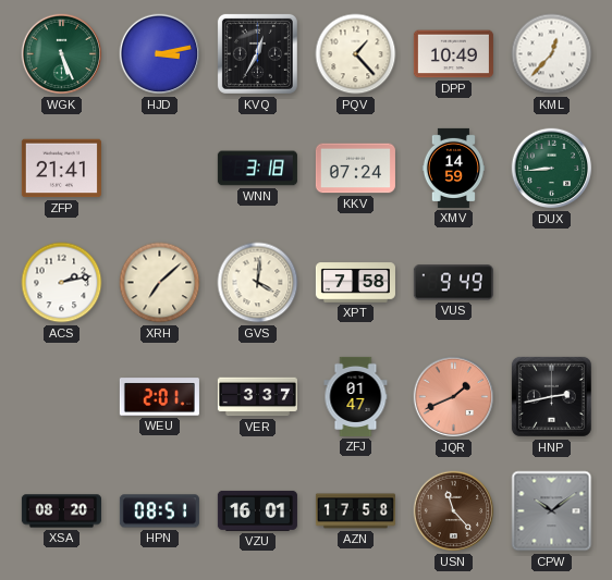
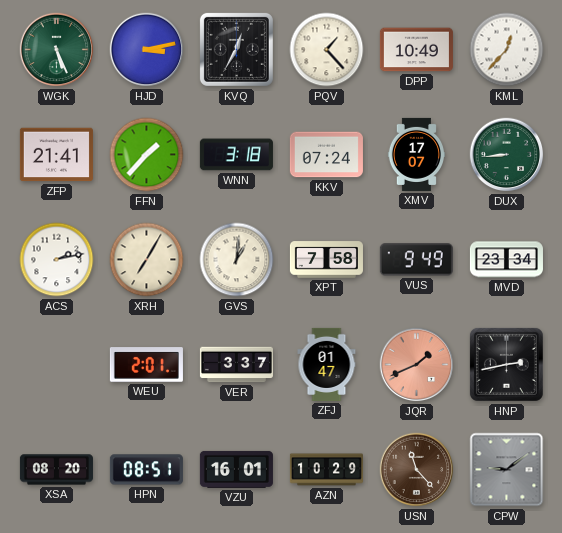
FFN: none -> 1:37
XMV: 14:59 -> 17:07
XRH: 7:08 -> 7:05
GVS: 4:01 -> 1:01
MVD: none -> 23:34
AZN: 17:58 -> 10:29
CPW: 10:09 -> 9:09
